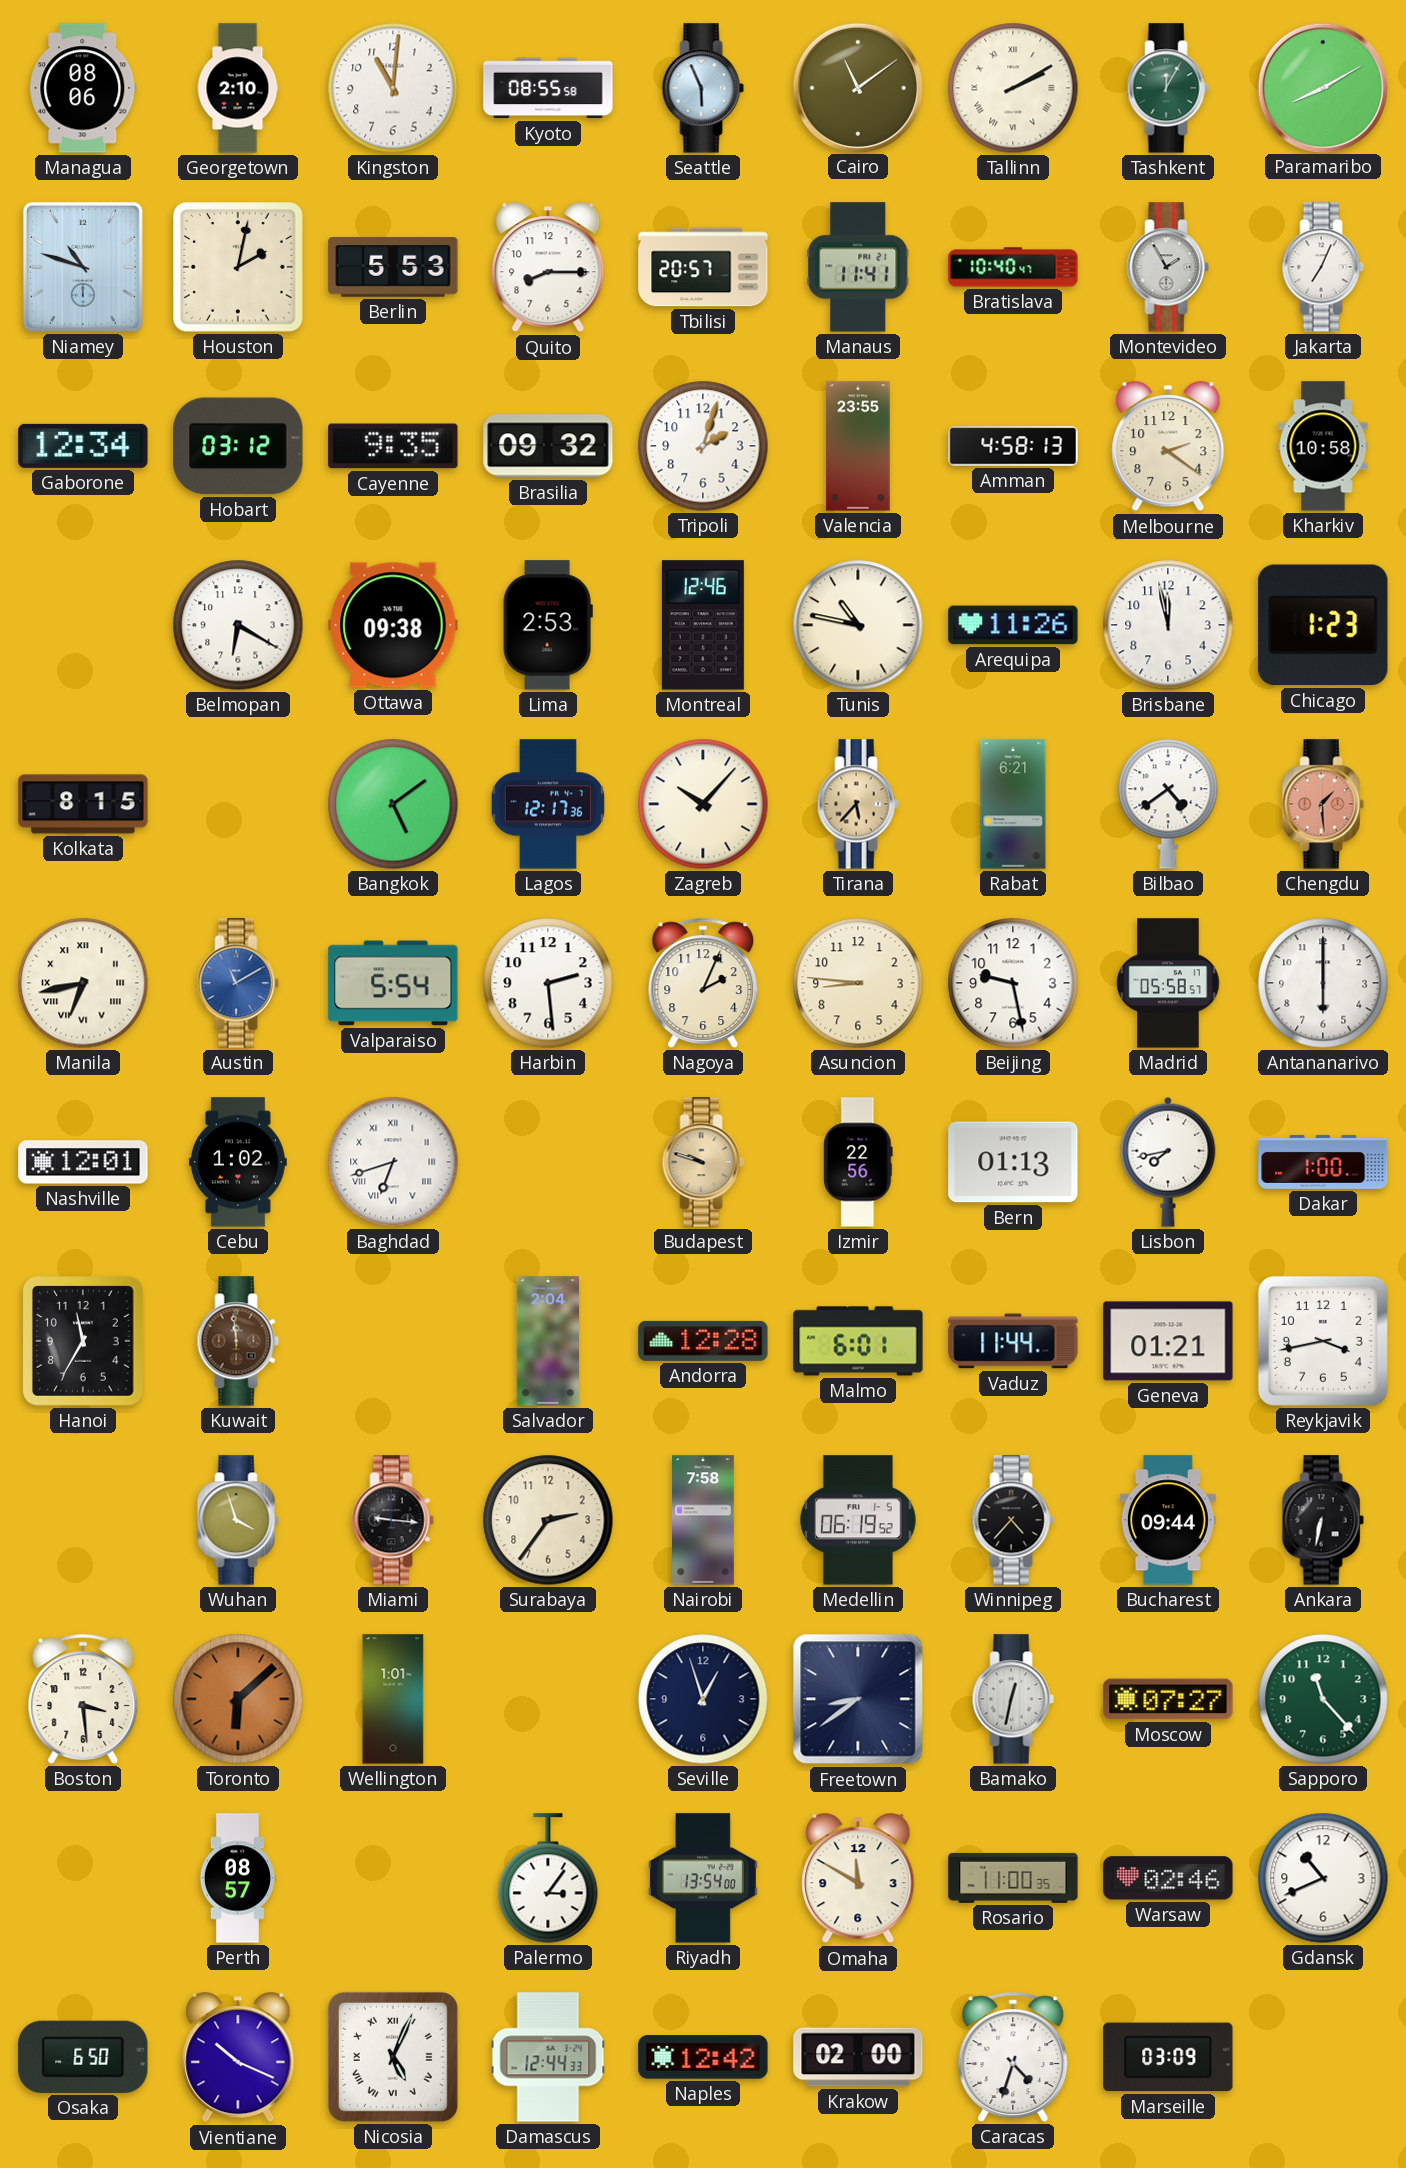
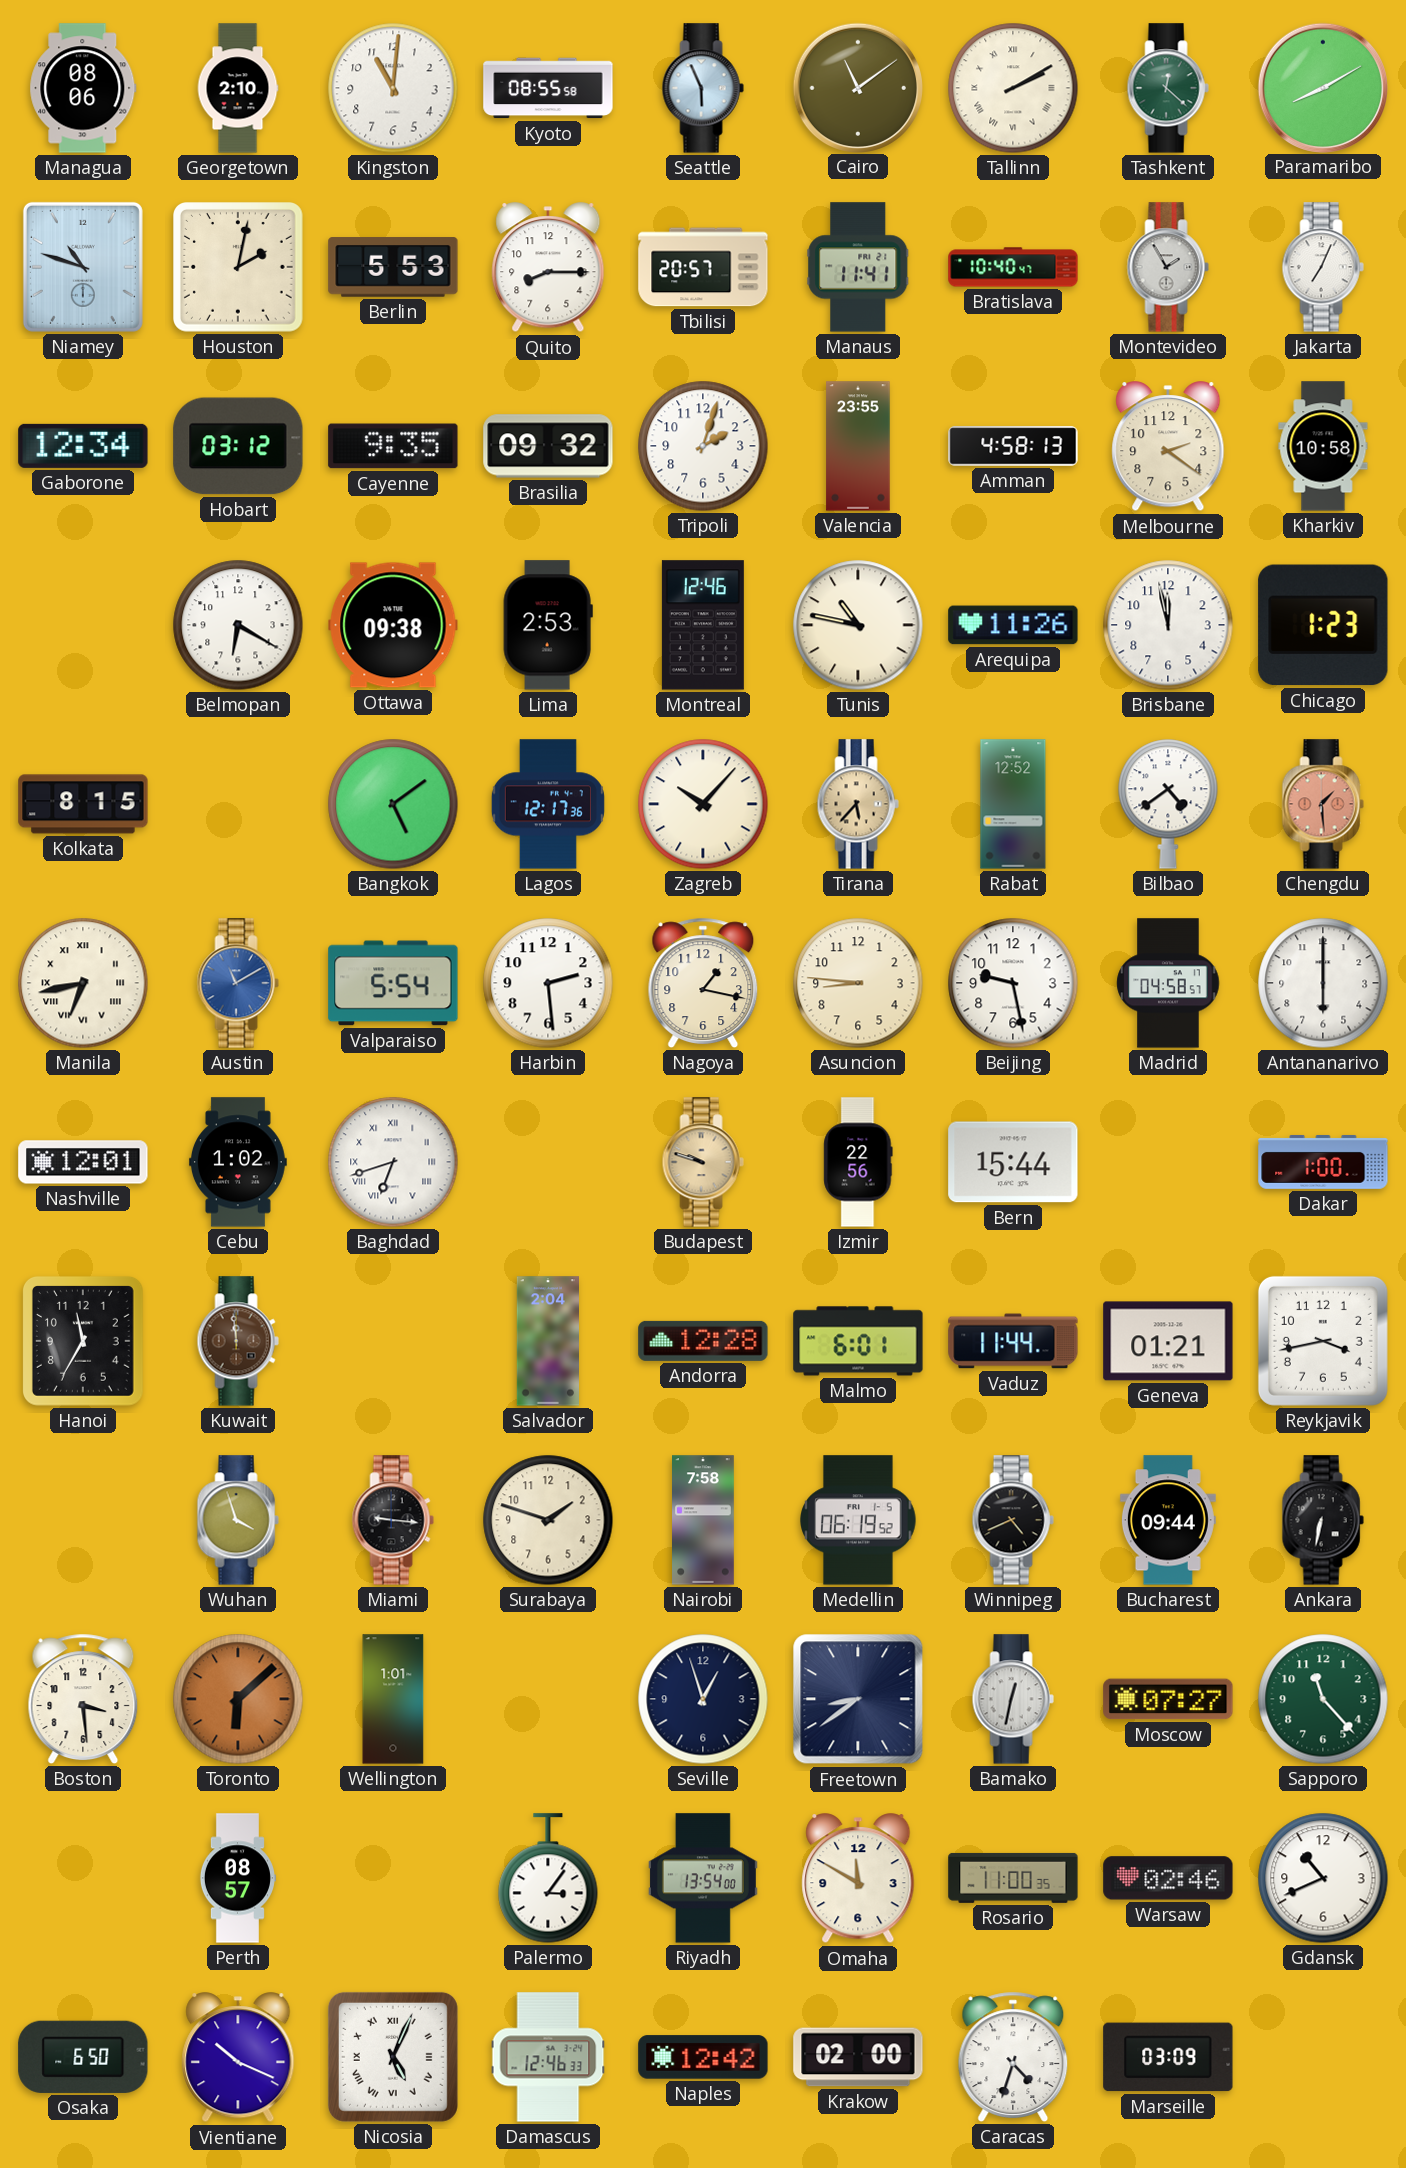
Tashkent: 12:05 -> 12:22
Rabat: 6:21 -> 12:52
Nagoya: 2:04 -> 1:17
Madrid: 05:58 -> 04:58
Bern: 01:13 -> 15:44
Lisbon: 7:43 -> none
Surabaya: 2:36 -> 1:48
Winnipeg: 4:37 -> 4:41
Damascus: 12:44 -> 12:46
